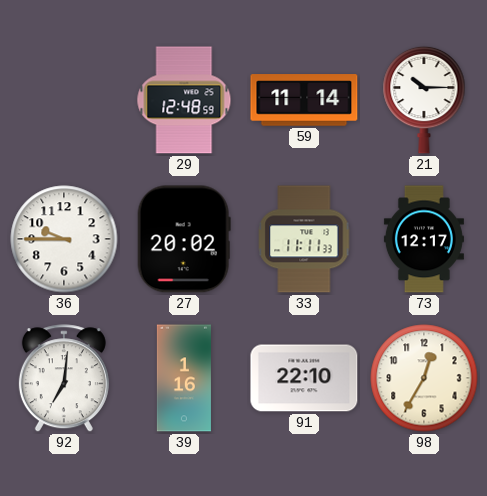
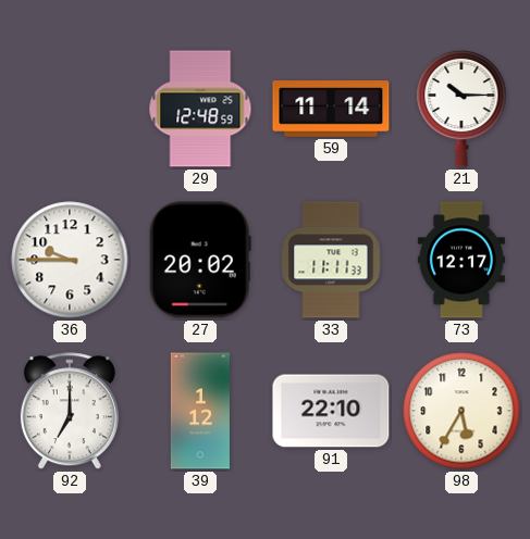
92: 7:01 -> 7:00
39: 1:16 -> 1:12
98: 12:35 -> 5:35
